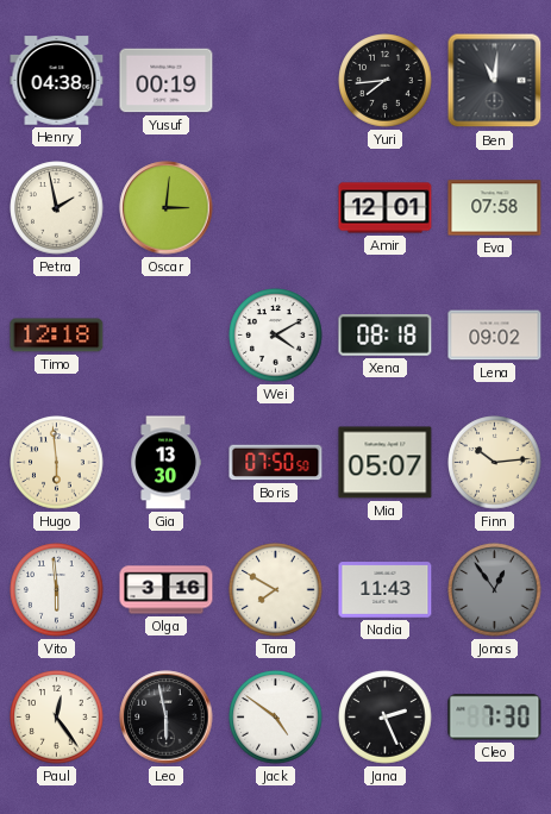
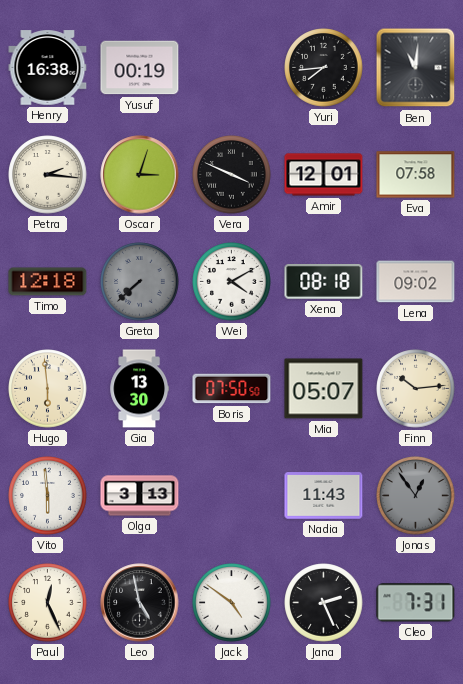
Henry: 04:38 -> 16:38
Petra: 1:58 -> 2:16
Oscar: 3:01 -> 3:03
Vera: none -> 3:49
Greta: none -> 7:38
Olga: 3:16 -> 3:13
Tara: 7:50 -> none
Paul: 12:24 -> 12:26
Leo: 5:58 -> 4:58
Cleo: 7:30 -> 7:31
